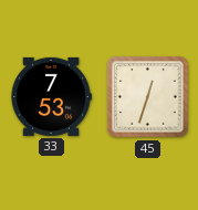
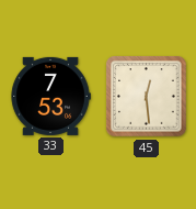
45: 12:33 -> 12:29
